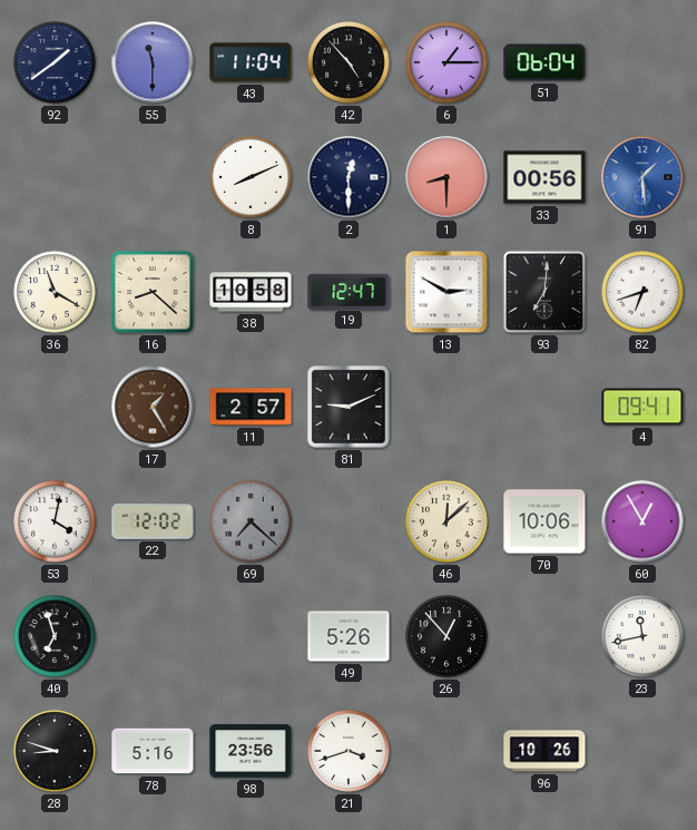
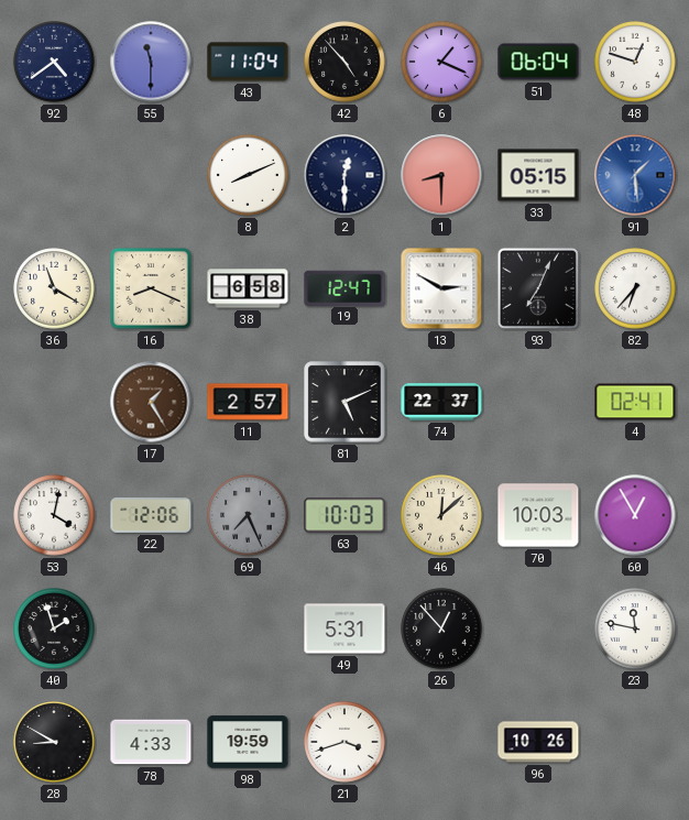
92: 1:39 -> 4:39
6: 1:15 -> 1:19
48: none -> 12:48
33: 00:56 -> 05:15
16: 8:22 -> 8:19
38: 10:58 -> 6:58
93: 7:01 -> 7:04
82: 6:42 -> 6:37
81: 9:11 -> 5:11
74: none -> 22:37
4: 09:41 -> 02:41
22: 12:02 -> 12:06
69: 7:22 -> 7:26
63: none -> 10:03
70: 10:06 -> 10:03
40: 6:57 -> 1:57
49: 5:26 -> 5:31
23: 11:43 -> 11:47
28: 8:48 -> 8:50
78: 5:16 -> 4:33
98: 23:56 -> 19:59
